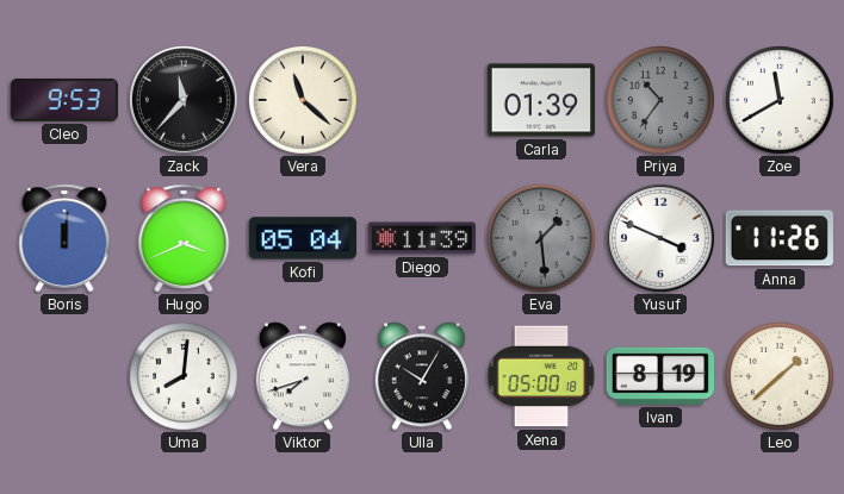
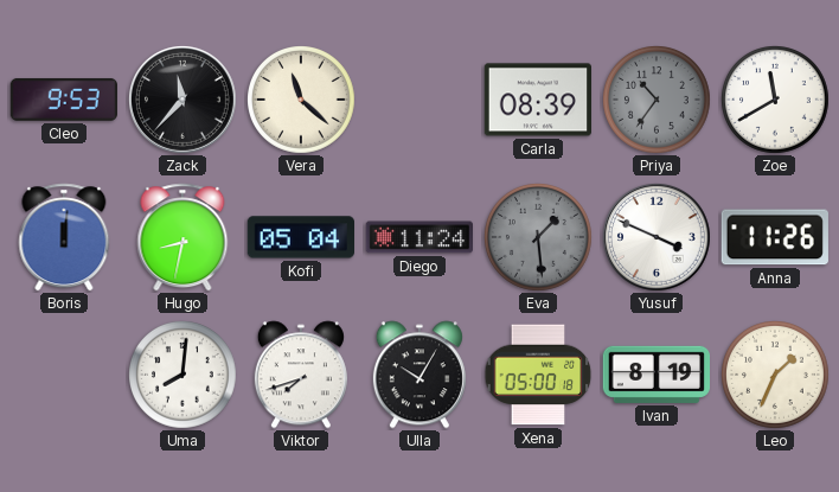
Carla: 01:39 -> 08:39
Hugo: 3:41 -> 8:32
Diego: 11:39 -> 11:24
Leo: 1:38 -> 1:34
